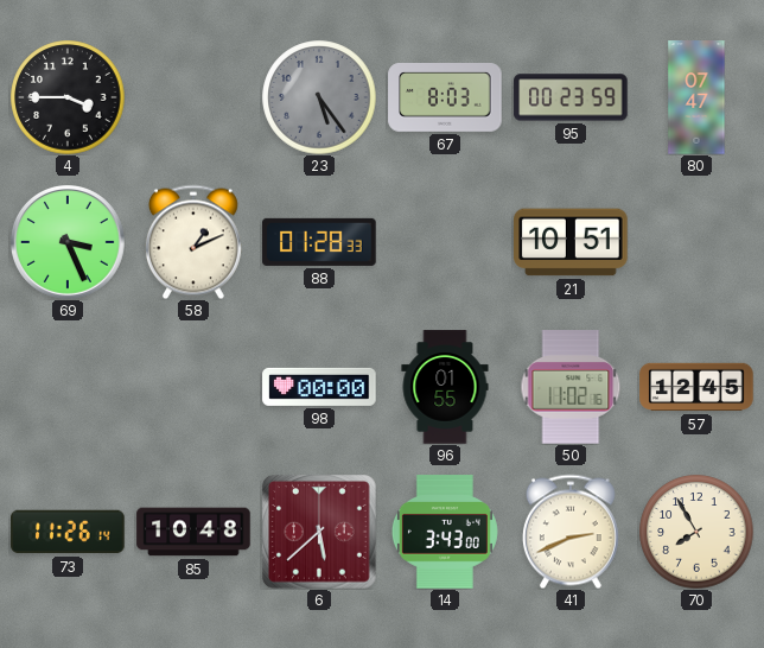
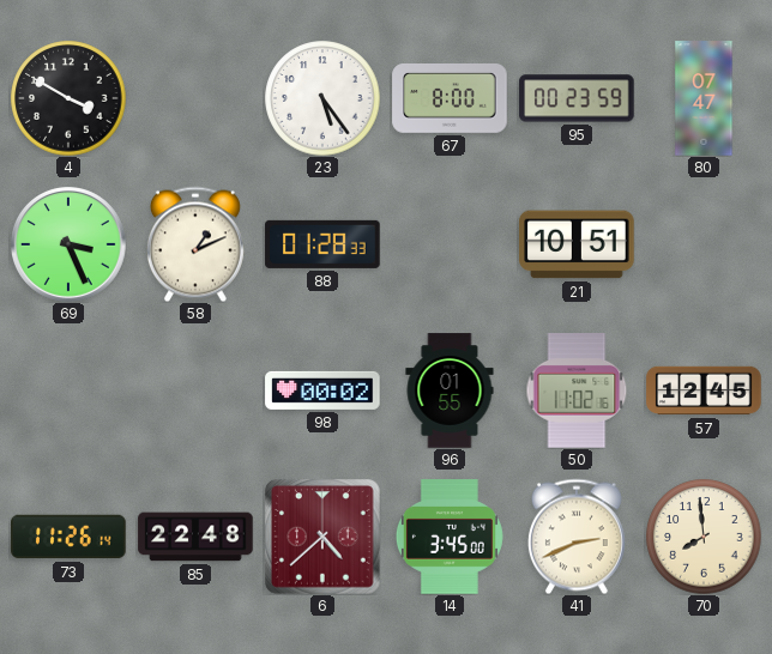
4: 3:45 -> 3:50
23 dial: grey -> white
67: 8:03 -> 8:00
98: 00:00 -> 00:02
85: 10:48 -> 22:48
6: 5:38 -> 4:38
14: 3:43 -> 3:45
70: 7:55 -> 7:59
